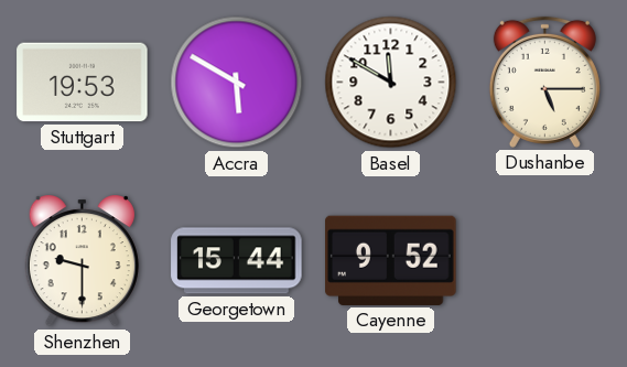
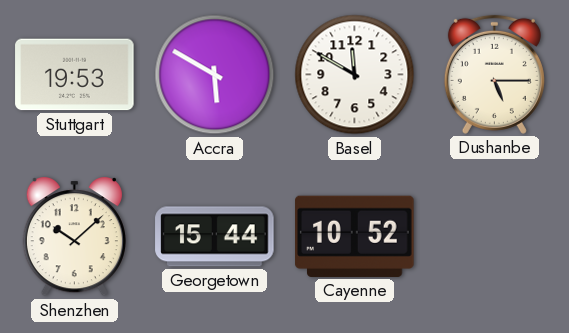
Shenzhen: 9:30 -> 10:08
Cayenne: 9:52 -> 10:52
